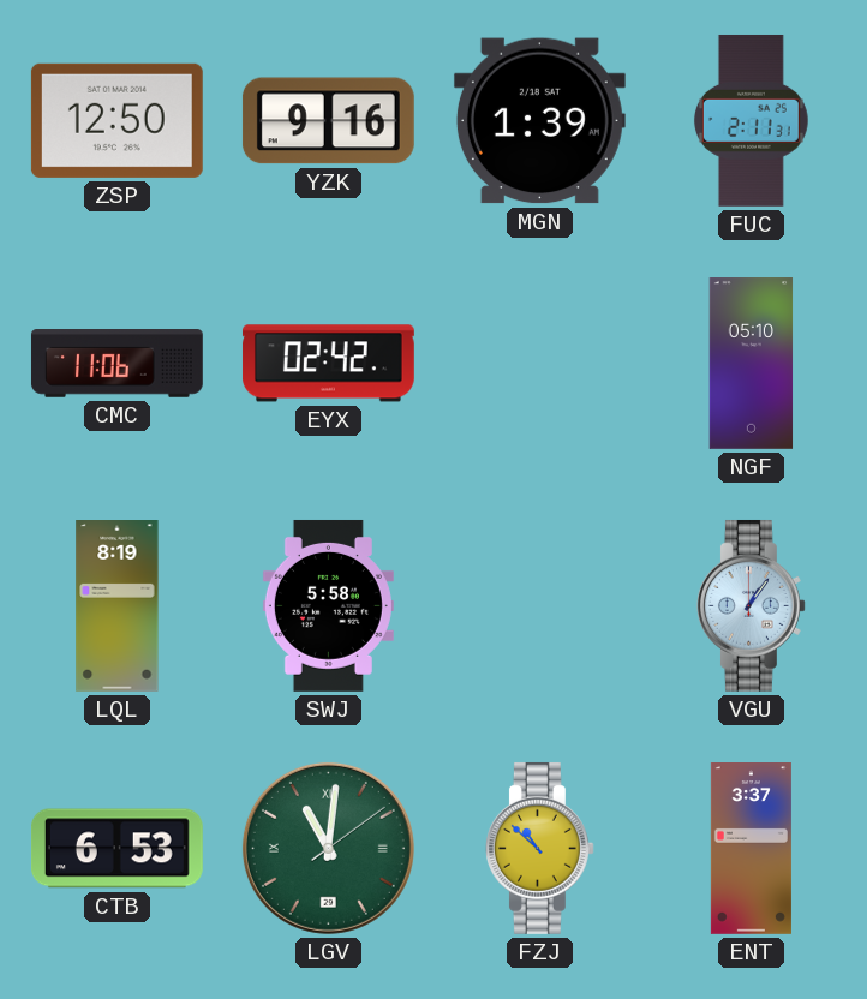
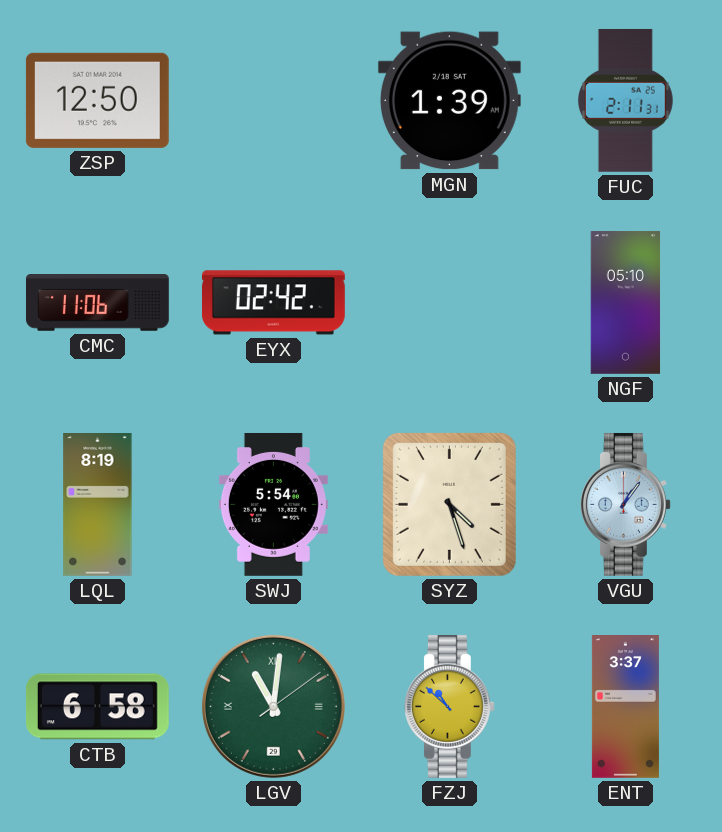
YZK: 9:16 -> none
SWJ: 5:58 -> 5:54
SYZ: none -> 4:27
CTB: 6:53 -> 6:58
